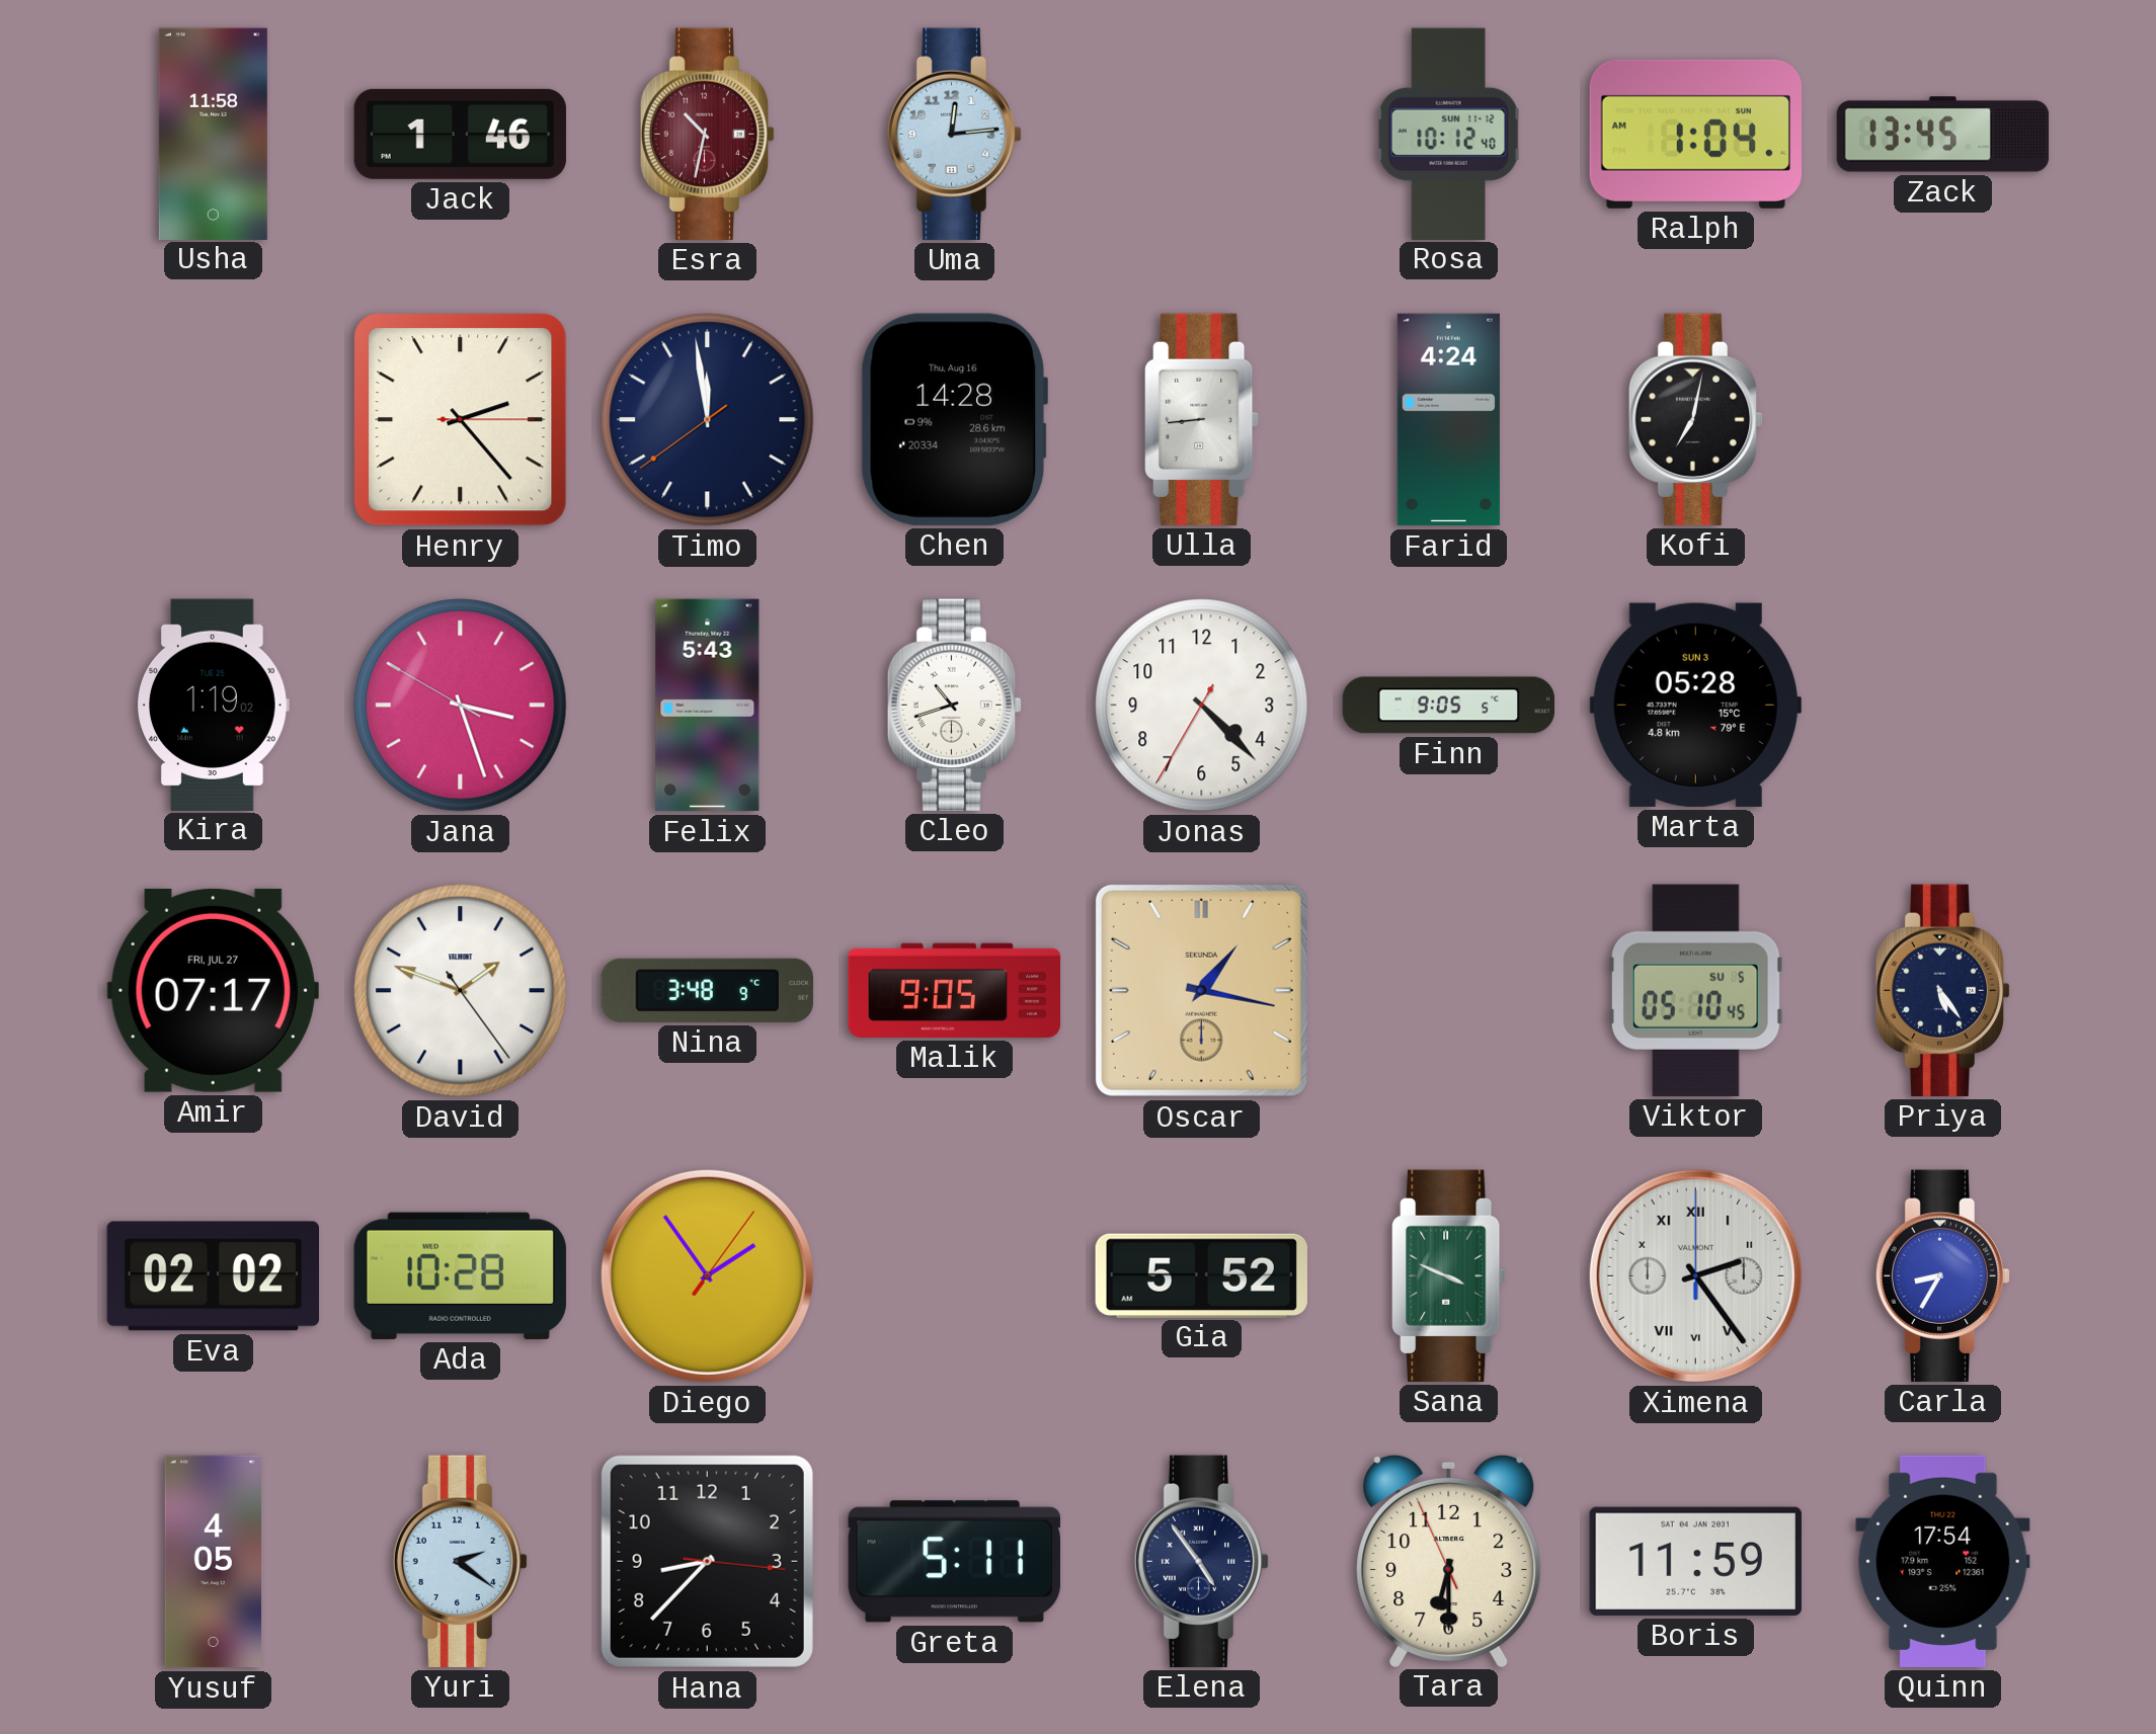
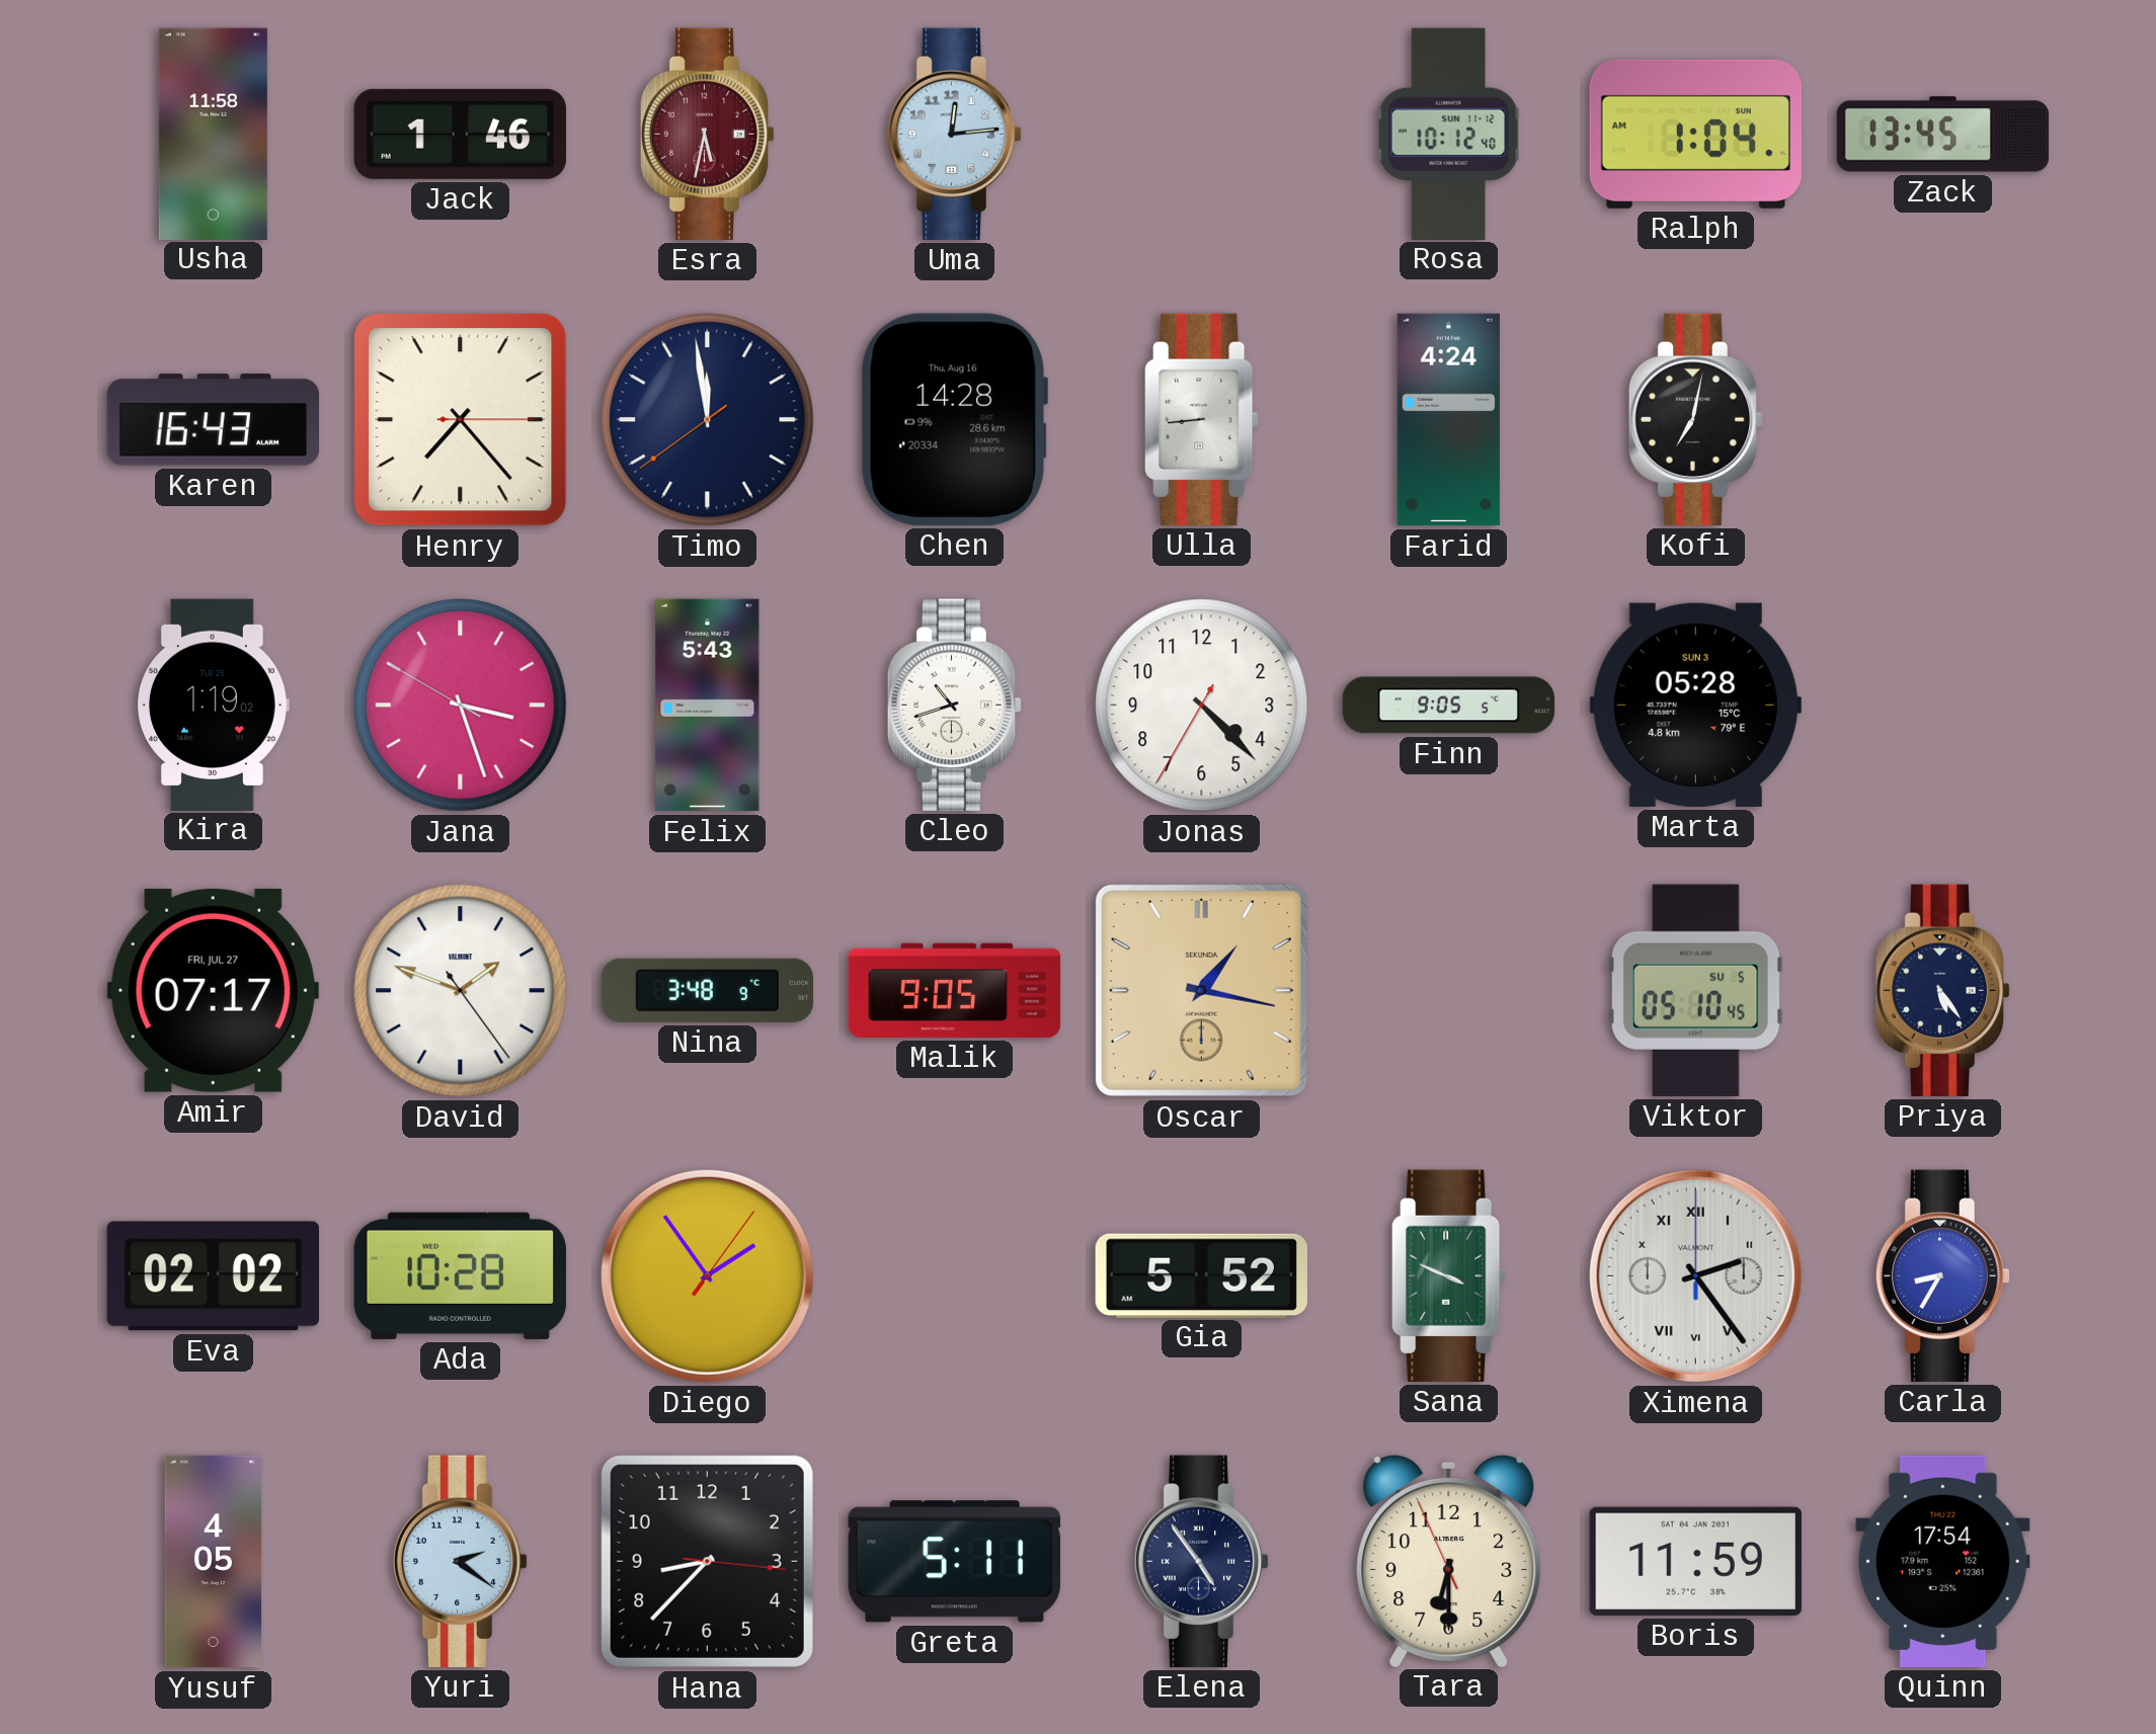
Esra: 10:32 -> 5:32
Karen: none -> 16:43
Henry: 2:23 -> 7:23
